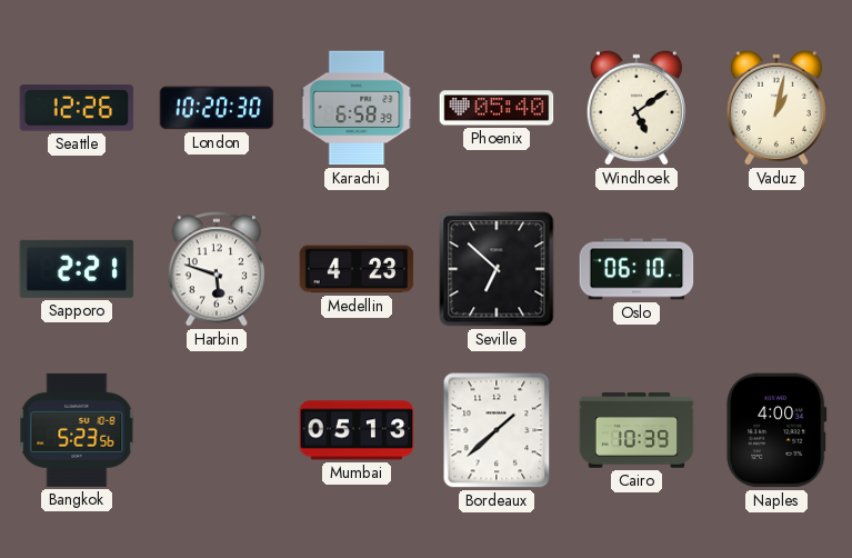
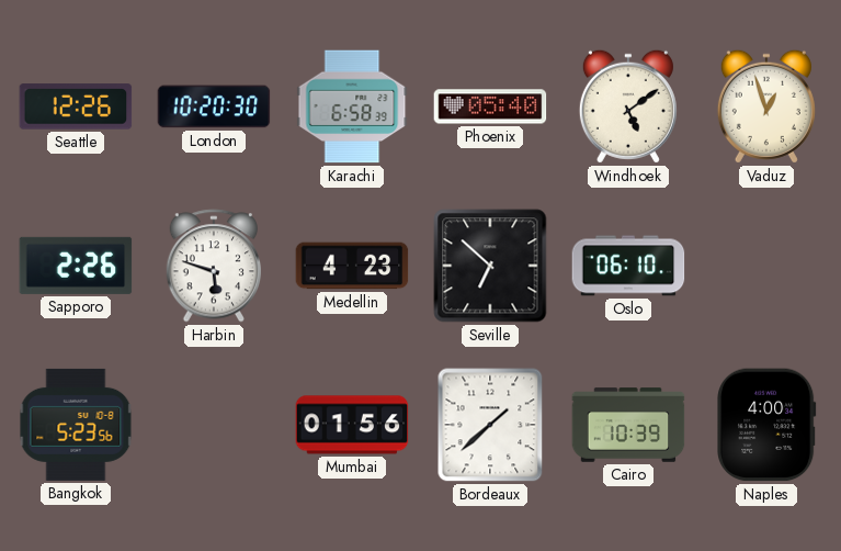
Vaduz: 1:02 -> 12:57
Sapporo: 2:21 -> 2:26
Mumbai: 05:13 -> 01:56
